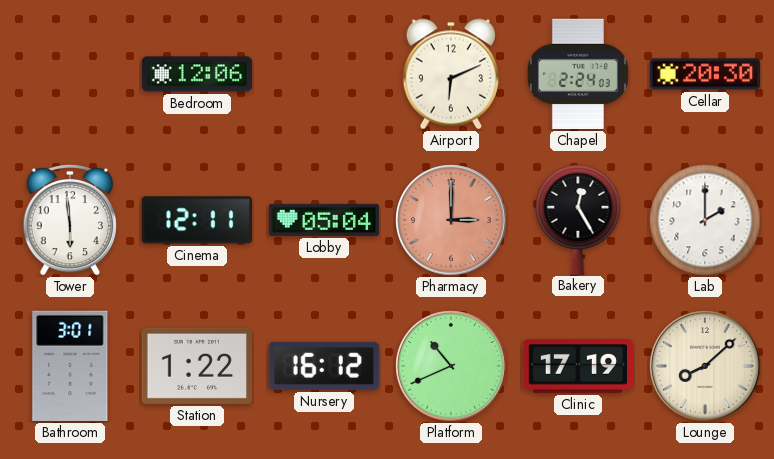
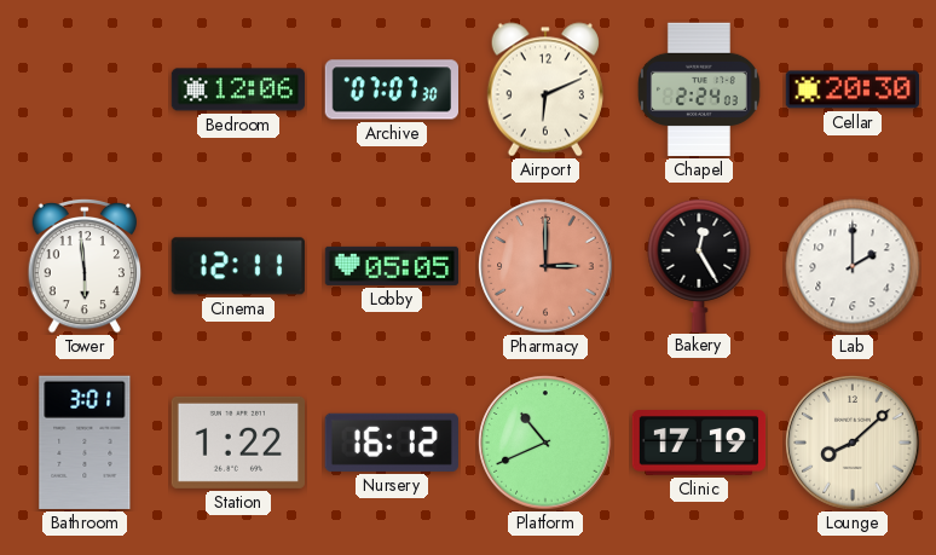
Archive: none -> 07:07
Lobby: 05:04 -> 05:05
